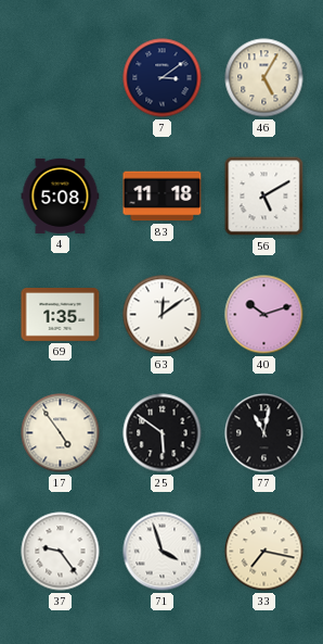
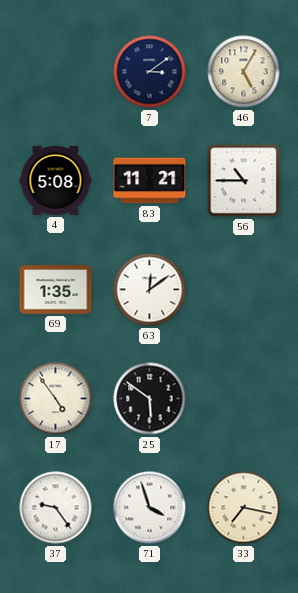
83: 11:18 -> 11:21
56: 5:10 -> 10:45
40: 10:12 -> none
77: 11:02 -> none
